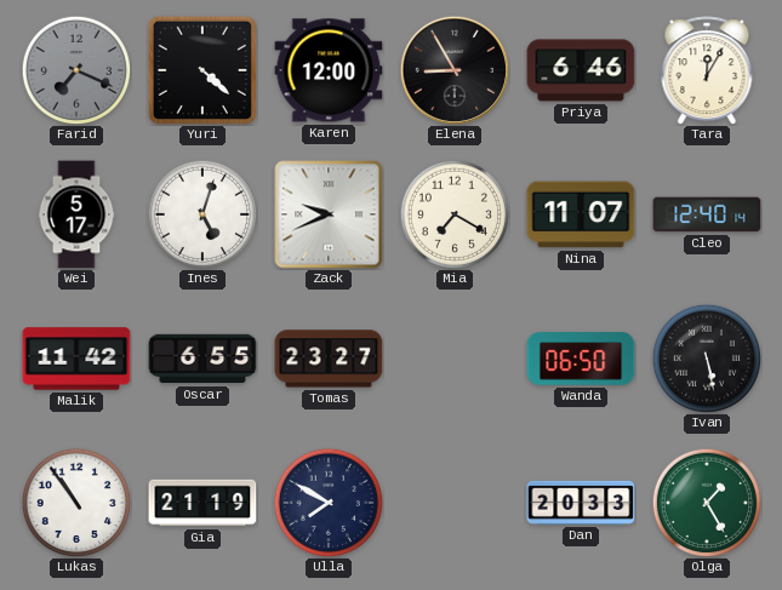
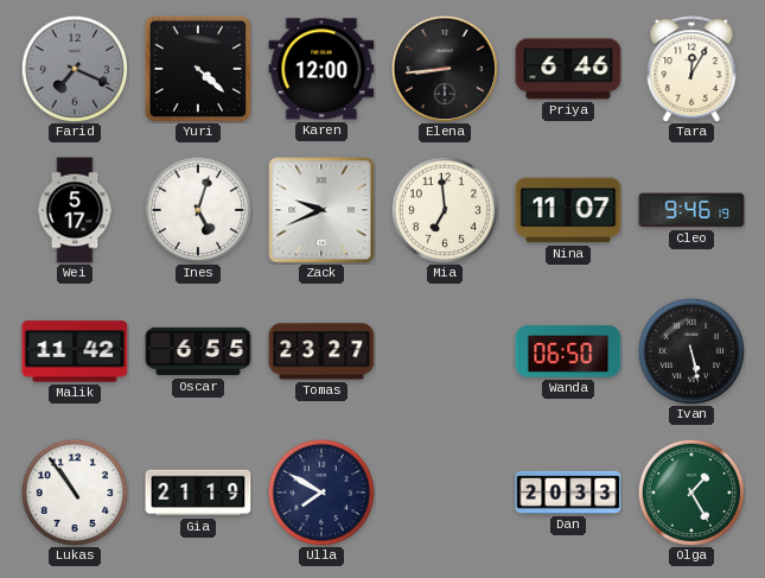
Elena: 8:55 -> 8:44
Mia: 7:20 -> 6:59
Cleo: 12:40 -> 9:46
